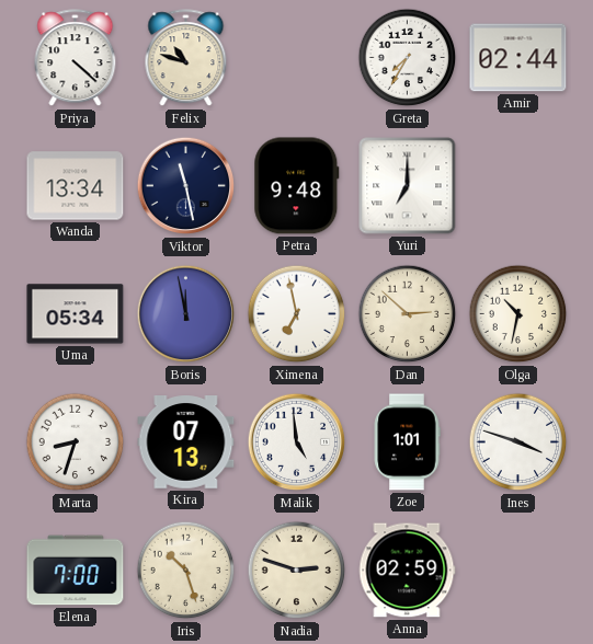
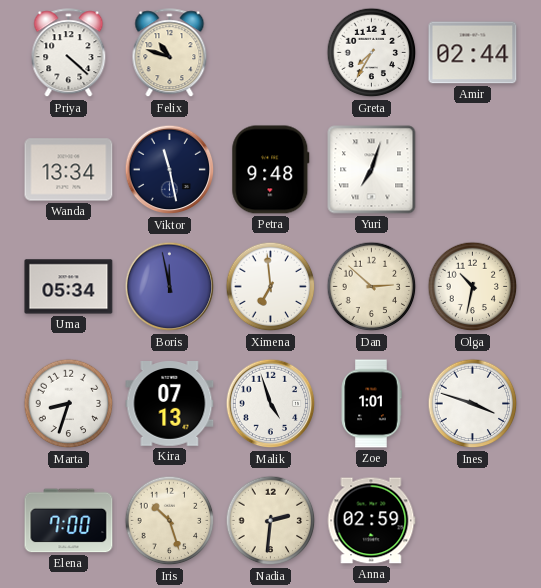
Yuri: 7:00 -> 7:03
Ximena: 6:58 -> 6:59
Malik: 4:59 -> 4:57
Nadia: 2:48 -> 2:31
